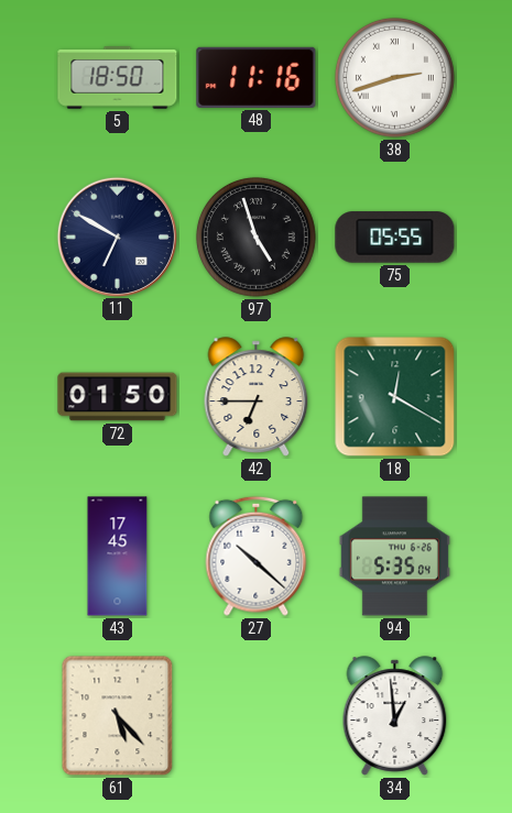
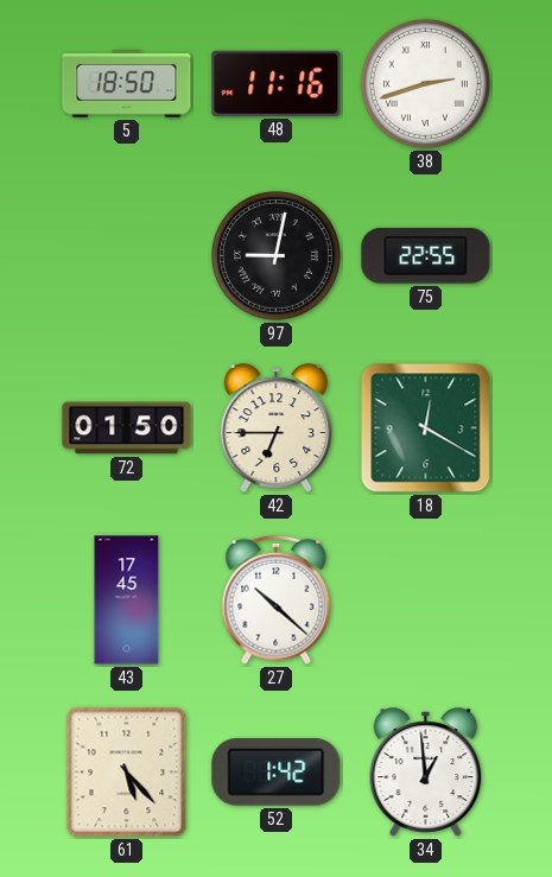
11: 6:50 -> none
97: 4:57 -> 9:02
75: 05:55 -> 22:55
94: 5:35 -> none
52: none -> 1:42
